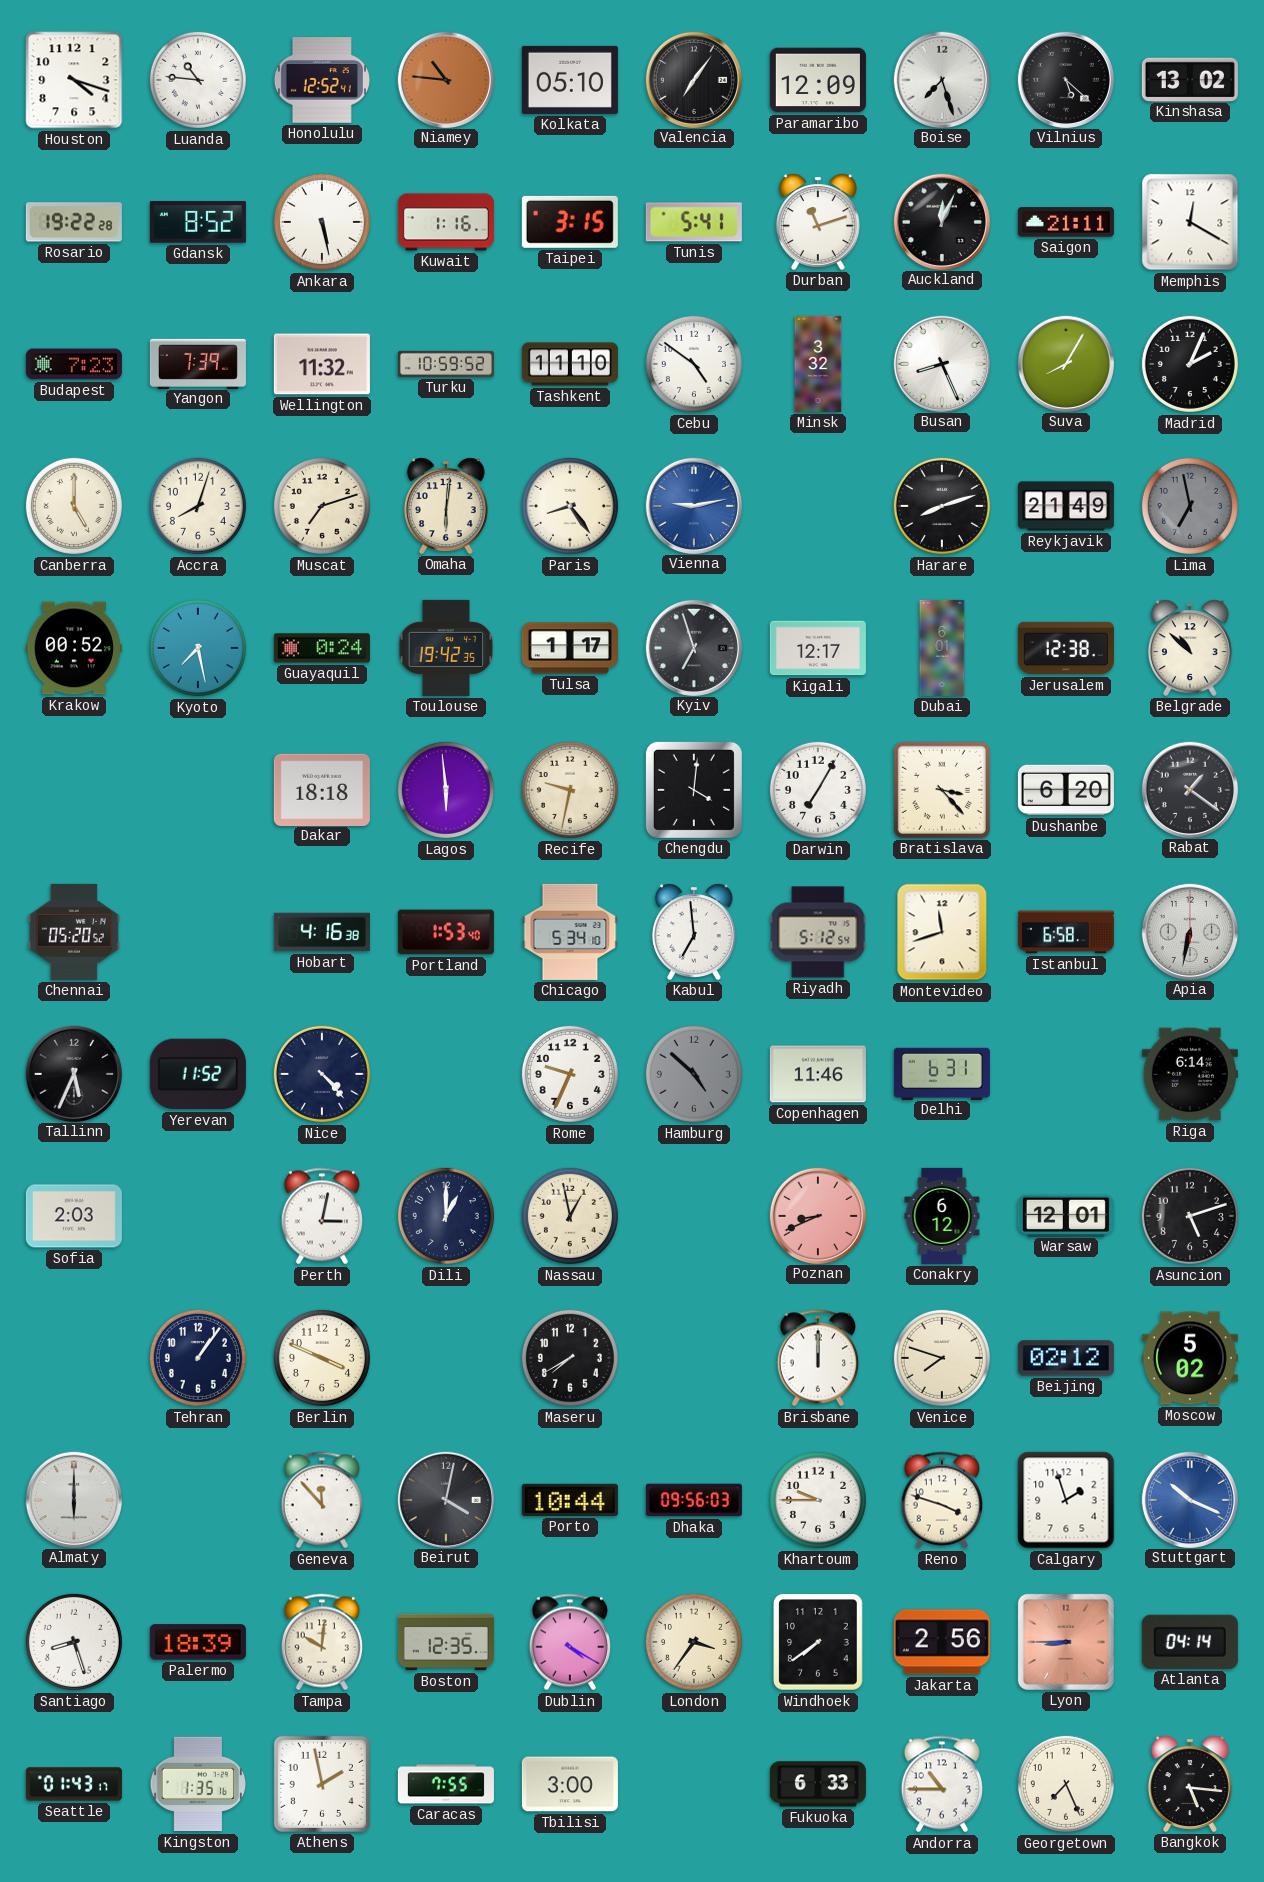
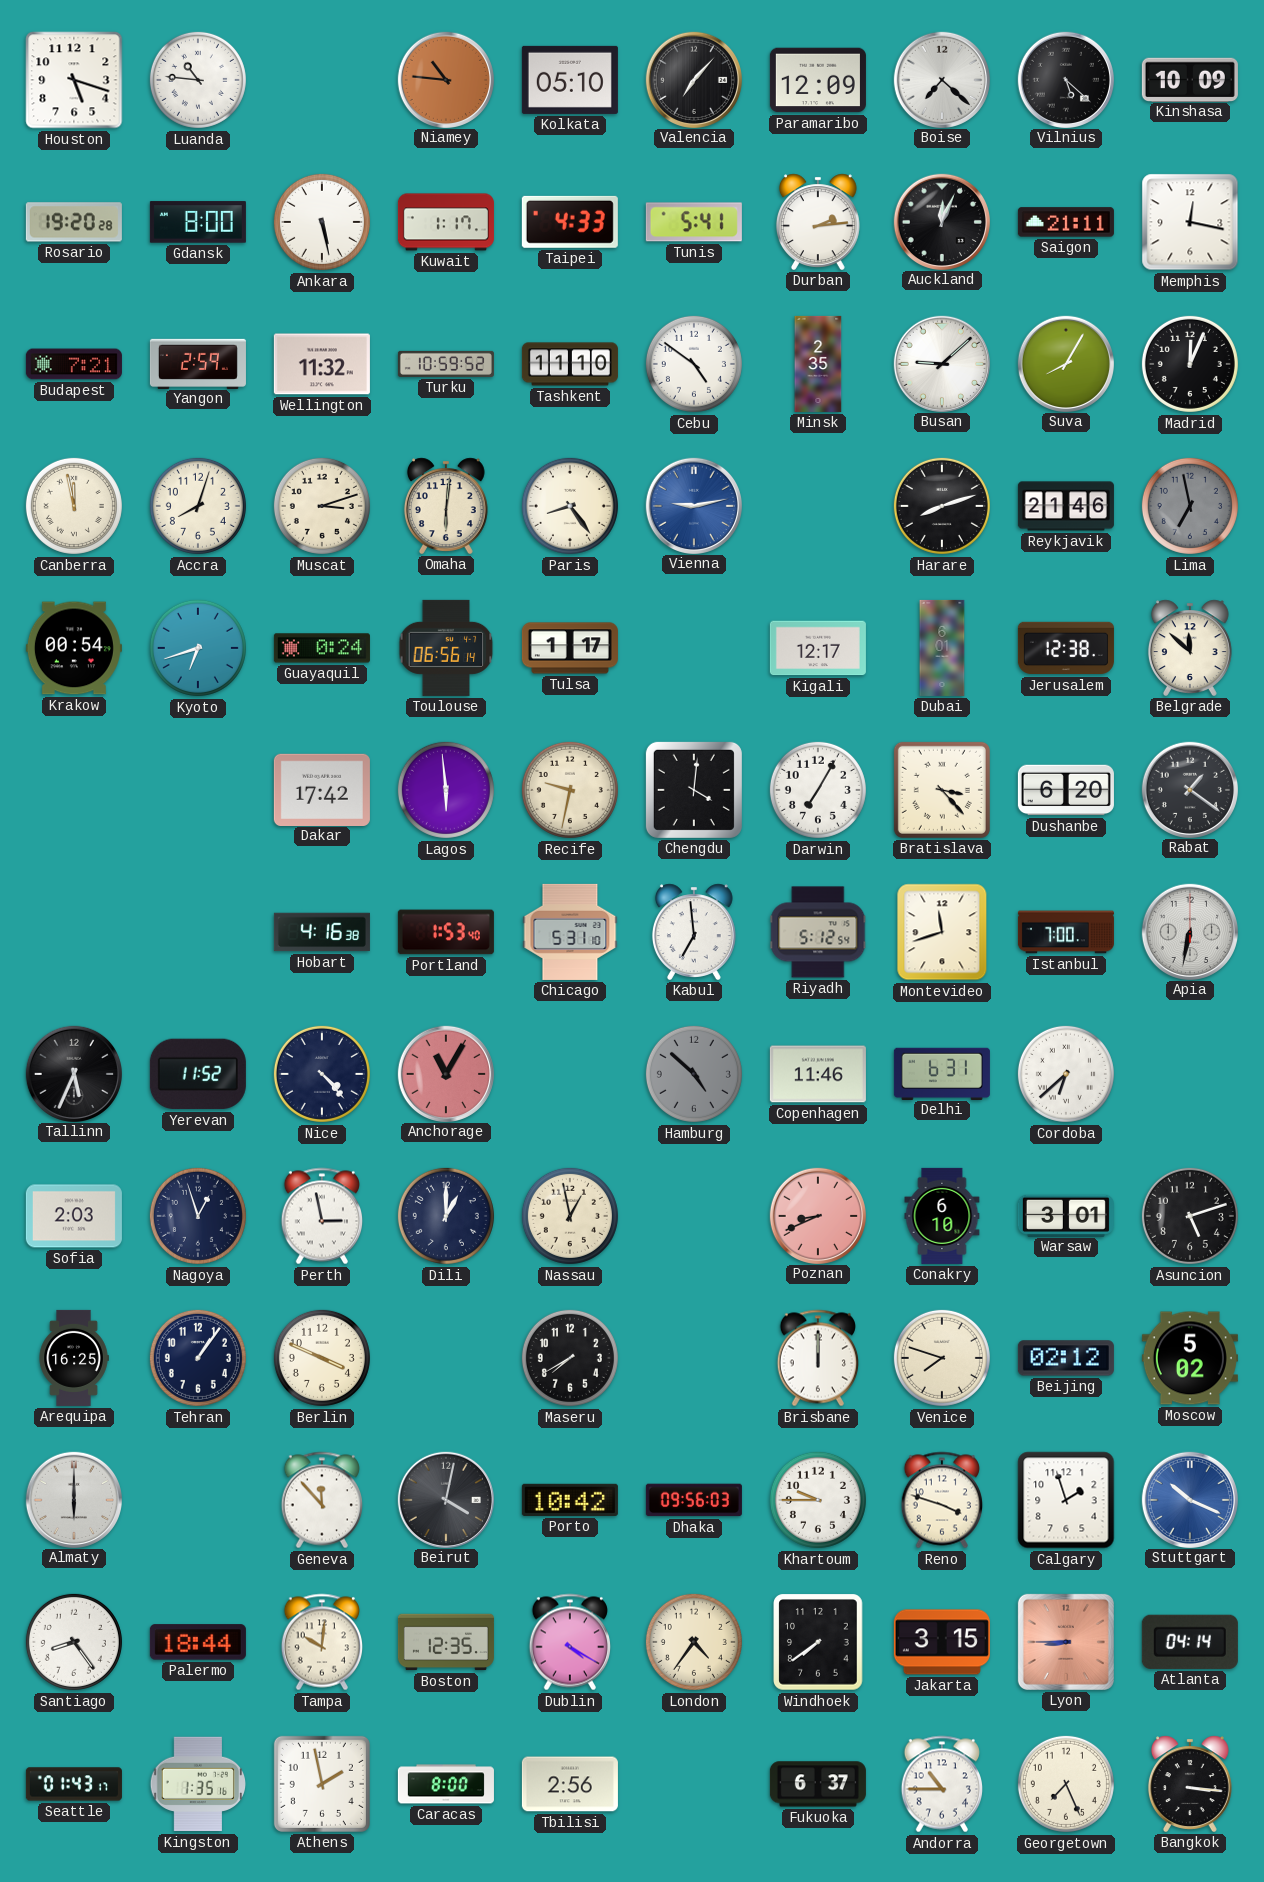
Houston: 4:18 -> 5:18
Honolulu: 12:52 -> none
Valencia: 7:06 -> 7:07
Boise: 7:27 -> 7:22
Kinshasa: 13:02 -> 10:09
Rosario: 19:22 -> 19:20
Gdansk: 8:52 -> 8:00
Kuwait: 1:16 -> 1:17
Taipei: 3:15 -> 4:33
Durban: 11:12 -> 2:14
Memphis: 12:20 -> 12:17
Budapest: 7:23 -> 7:21
Yangon: 7:39 -> 2:59
Minsk: 3:32 -> 2:35
Busan: 8:26 -> 9:08
Madrid: 2:04 -> 12:04
Canberra: 5:00 -> 11:58
Muscat: 7:12 -> 3:12
Reykjavik: 21:49 -> 21:46
Krakow: 00:52 -> 00:54
Kyoto: 7:28 -> 6:42
Toulouse: 19:42 -> 06:56
Kyiv: 6:57 -> none
Belgrade: 10:52 -> 11:52
Dakar: 18:18 -> 17:42
Chennai: 05:20 -> none
Chicago: 5:34 -> 5:31
Istanbul: 6:58 -> 7:00
Anchorage: none -> 11:05
Rome: 9:34 -> none
Cordoba: none -> 6:38
Riga: 6:14 -> none
Nagoya: none -> 12:57
Perth: 3:02 -> 2:58
Conakry: 6:12 -> 6:10
Warsaw: 12:01 -> 3:01
Arequipa: none -> 16:25
Porto: 10:44 -> 10:42
Santiago: 8:27 -> 8:24
Palermo: 18:39 -> 18:44
London: 3:36 -> 4:36
Jakarta: 2:56 -> 3:15
Caracas: 7:55 -> 8:00
Tbilisi: 3:00 -> 2:56
Fukuoka: 6:33 -> 6:37
Bangkok: 5:16 -> 3:16
